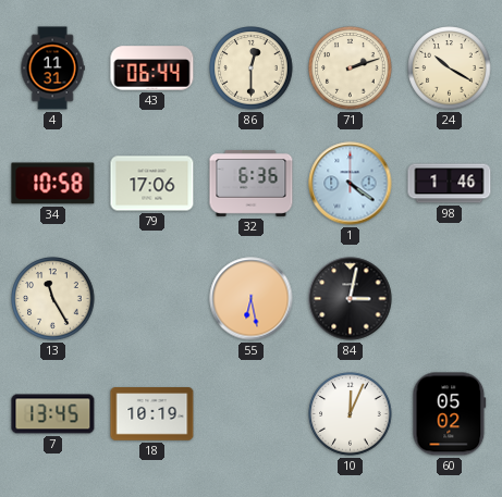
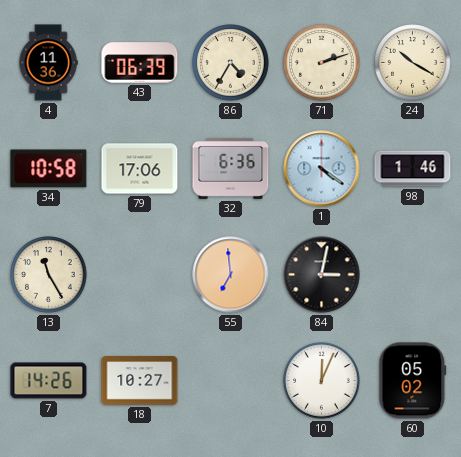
4: 11:31 -> 11:36
43: 06:44 -> 06:39
86: 12:30 -> 4:35
55: 6:28 -> 6:59
7: 13:45 -> 14:26
18: 10:19 -> 10:27
